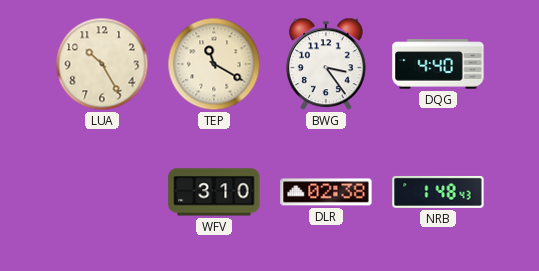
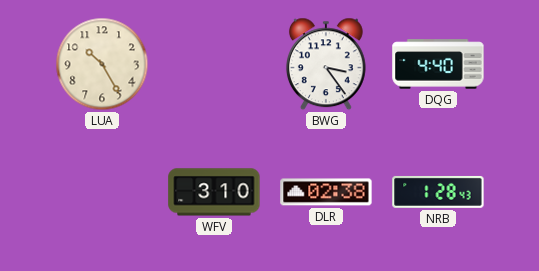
TEP: 11:20 -> none
NRB: 1:48 -> 1:28
